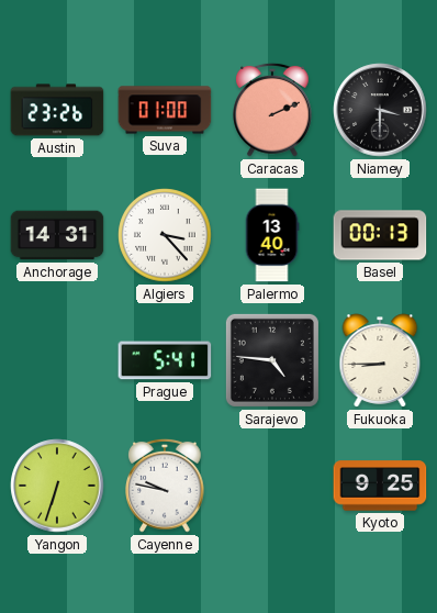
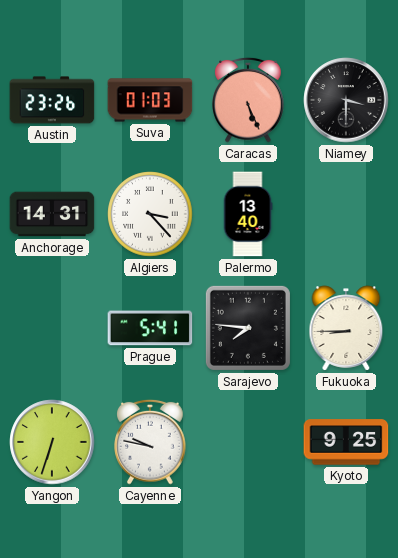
Suva: 01:00 -> 01:03
Caracas: 2:11 -> 5:26
Basel: 00:13 -> none
Sarajevo: 4:46 -> 7:46
